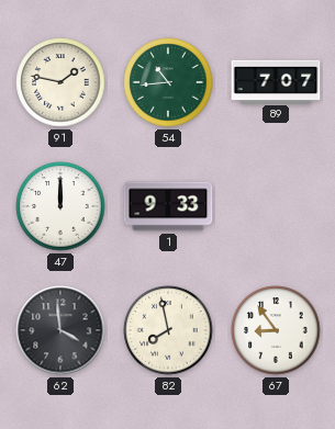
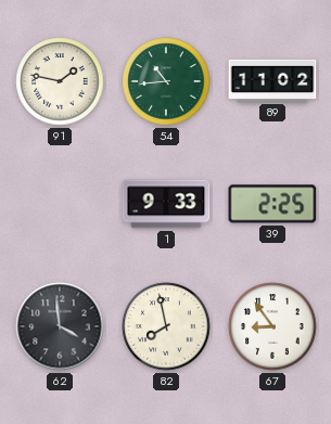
89: 7:07 -> 11:02
47: 12:00 -> none
39: none -> 2:25
